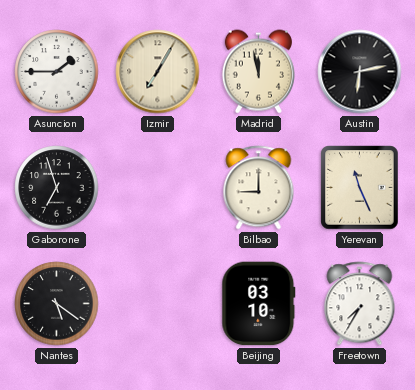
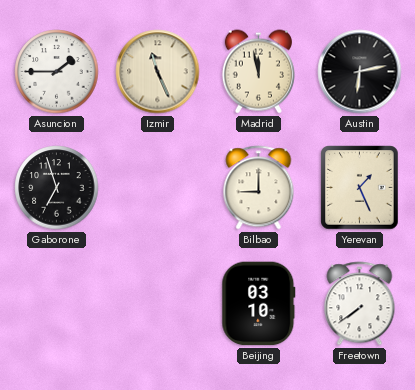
Izmir: 7:05 -> 11:26
Yerevan: 11:26 -> 1:26
Nantes: 5:21 -> none
Freetown: 7:35 -> 7:39
